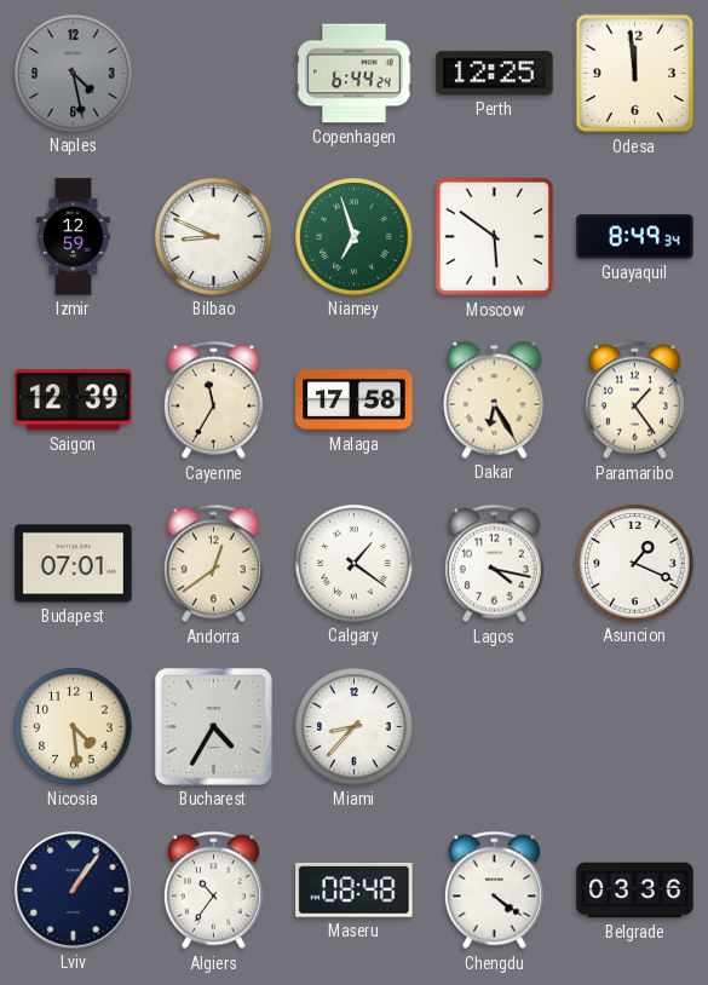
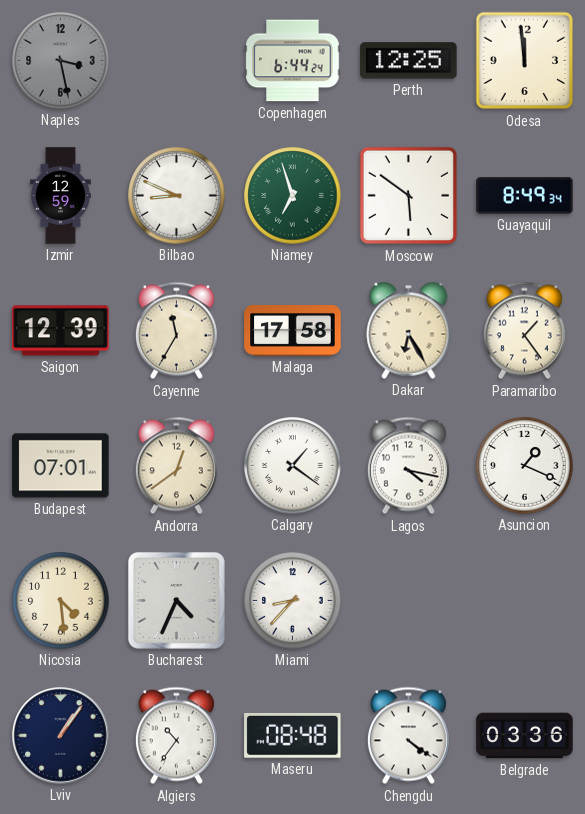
Naples: 4:28 -> 3:28
Bucharest: 4:35 -> 4:34
